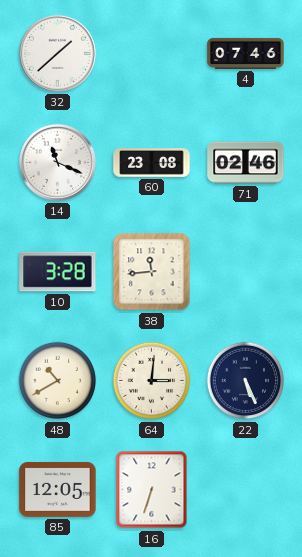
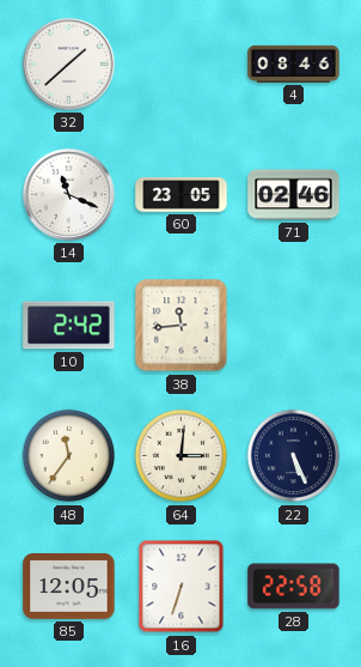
4: 07:46 -> 08:46
60: 23:08 -> 23:05
10: 3:28 -> 2:42
48: 10:40 -> 11:36
28: none -> 22:58
